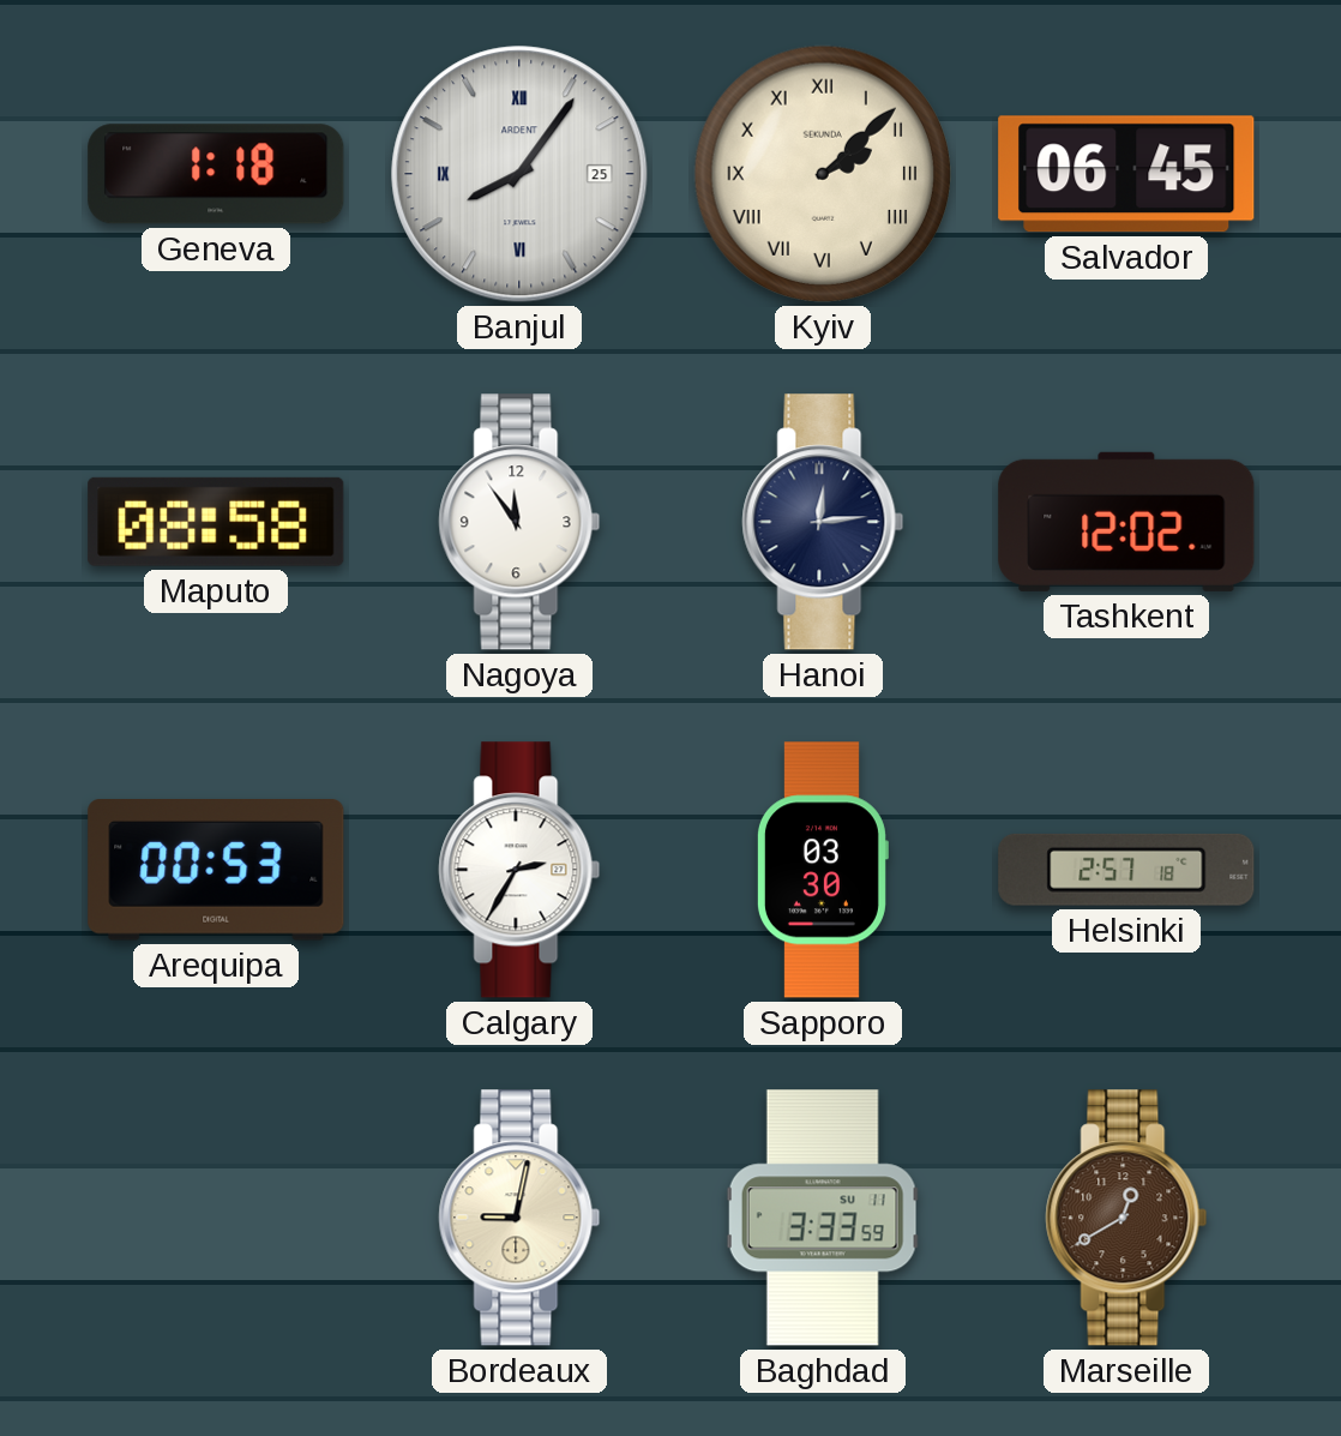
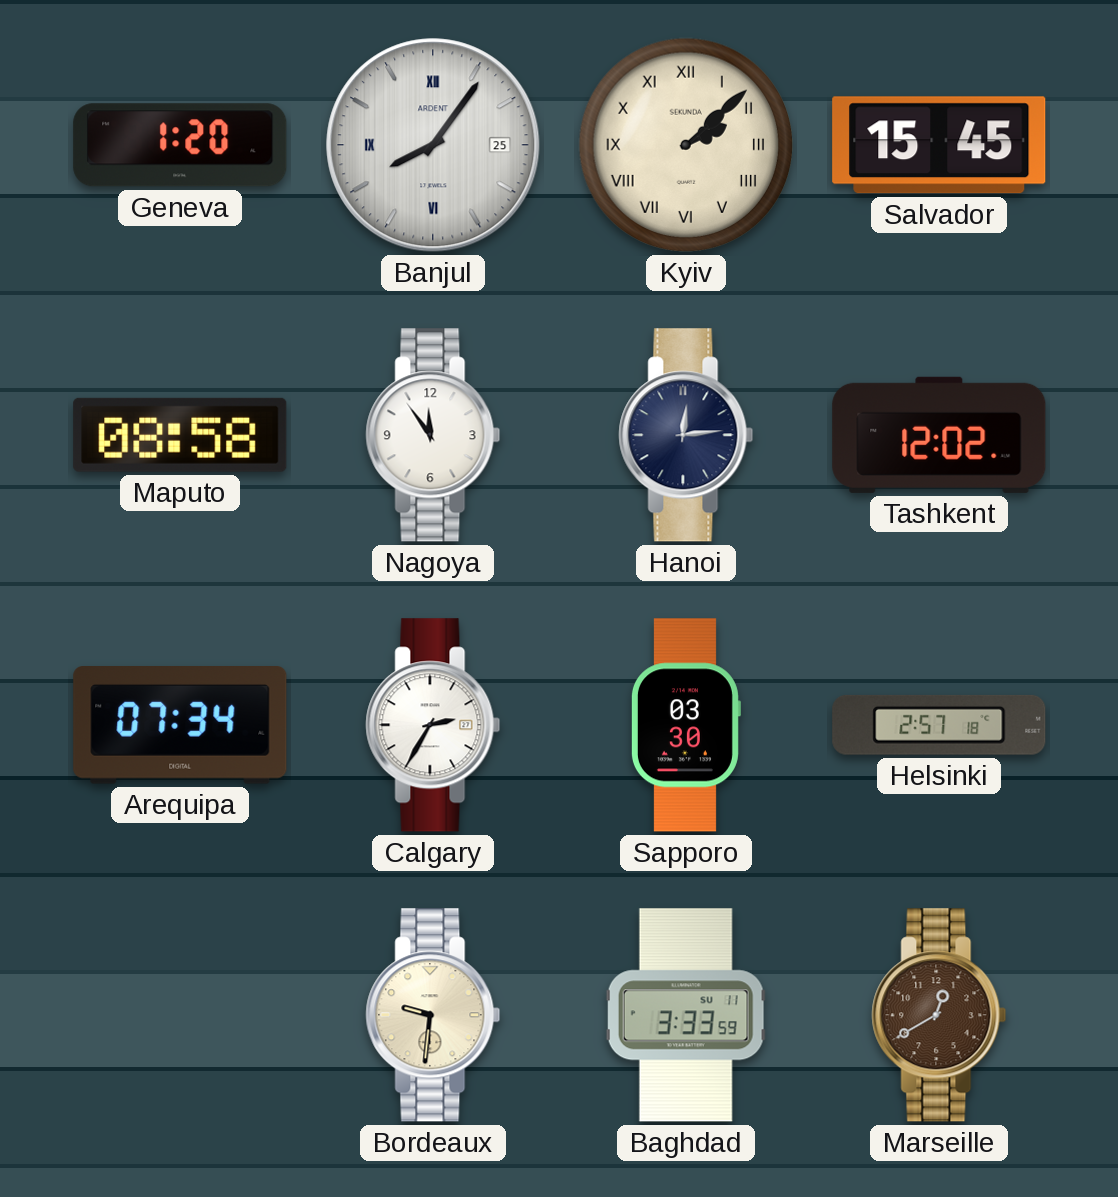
Geneva: 1:18 -> 1:20
Salvador: 06:45 -> 15:45
Arequipa: 00:53 -> 07:34
Bordeaux: 9:02 -> 9:31
